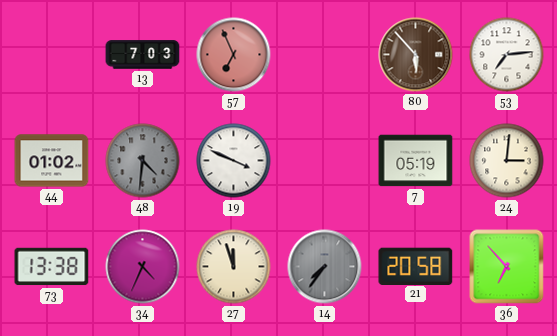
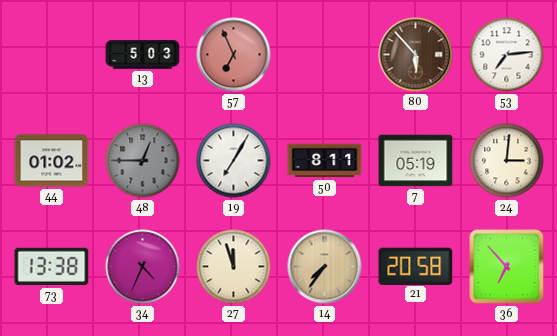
13: 7:03 -> 5:03
48: 4:31 -> 12:45
19: 3:49 -> 7:05
50: none -> 8:11
14 dial: grey -> champagne
